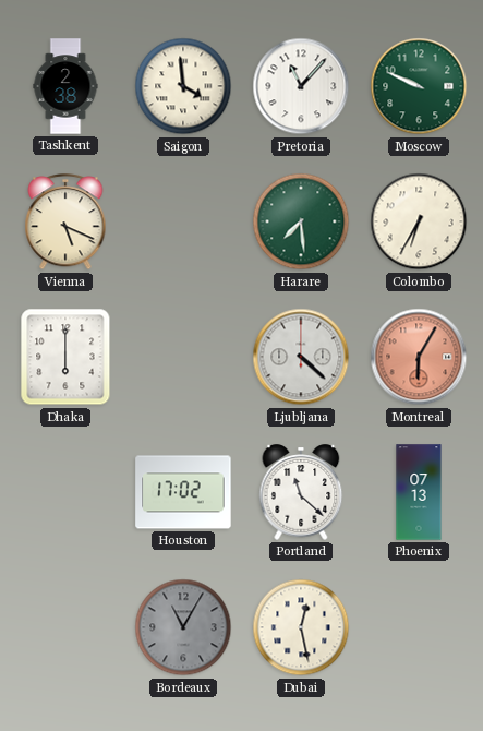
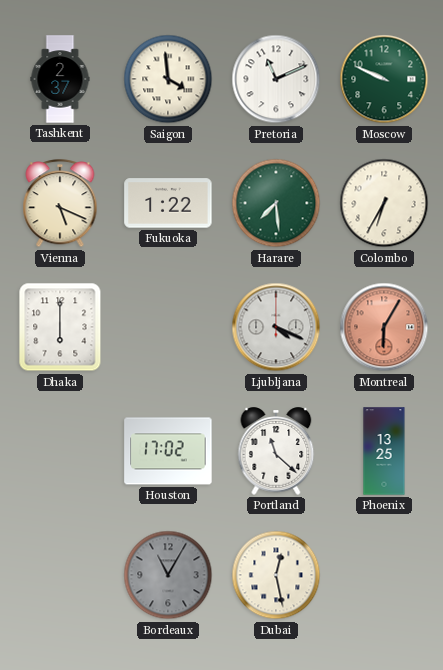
Tashkent: 2:38 -> 2:37
Pretoria: 11:07 -> 11:11
Fukuoka: none -> 1:22
Ljubljana: 4:22 -> 4:19
Phoenix: 07:13 -> 13:25
